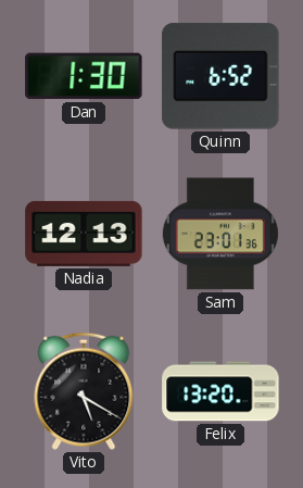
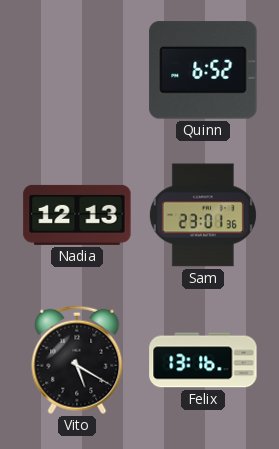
Dan: 1:30 -> none
Felix: 13:20 -> 13:16
